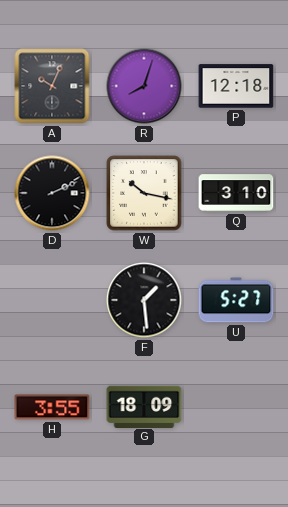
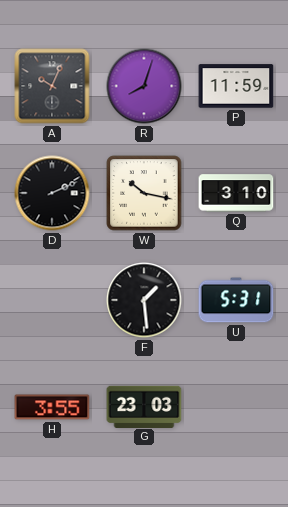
P: 12:18 -> 11:59
U: 5:27 -> 5:31
G: 18:09 -> 23:03
